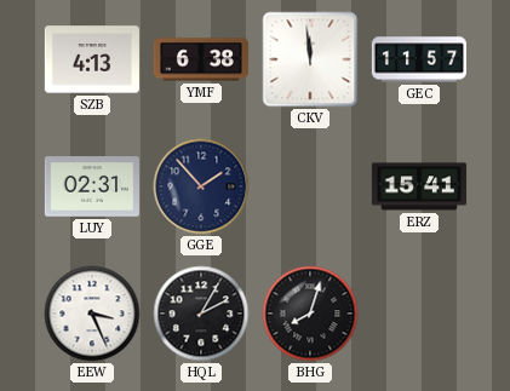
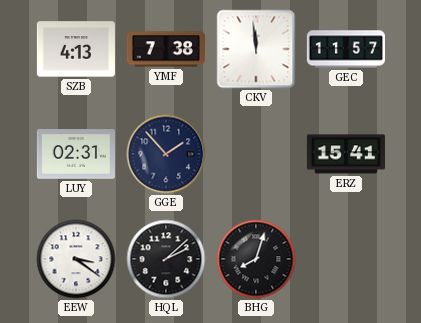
YMF: 6:38 -> 7:38
EEW: 3:26 -> 3:21
HQL: 2:05 -> 2:08
